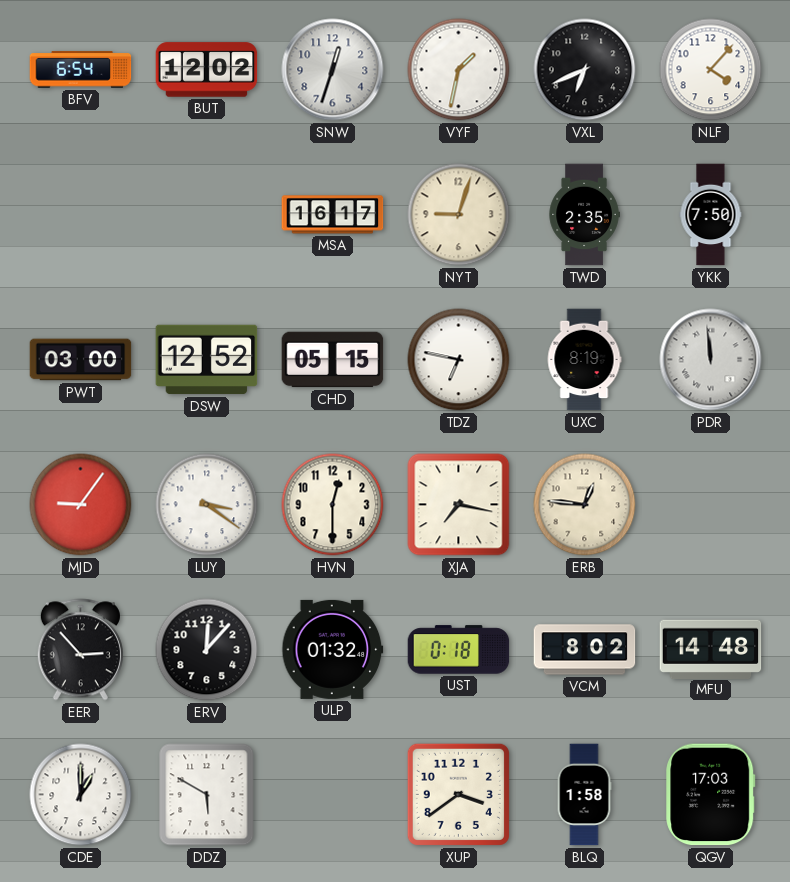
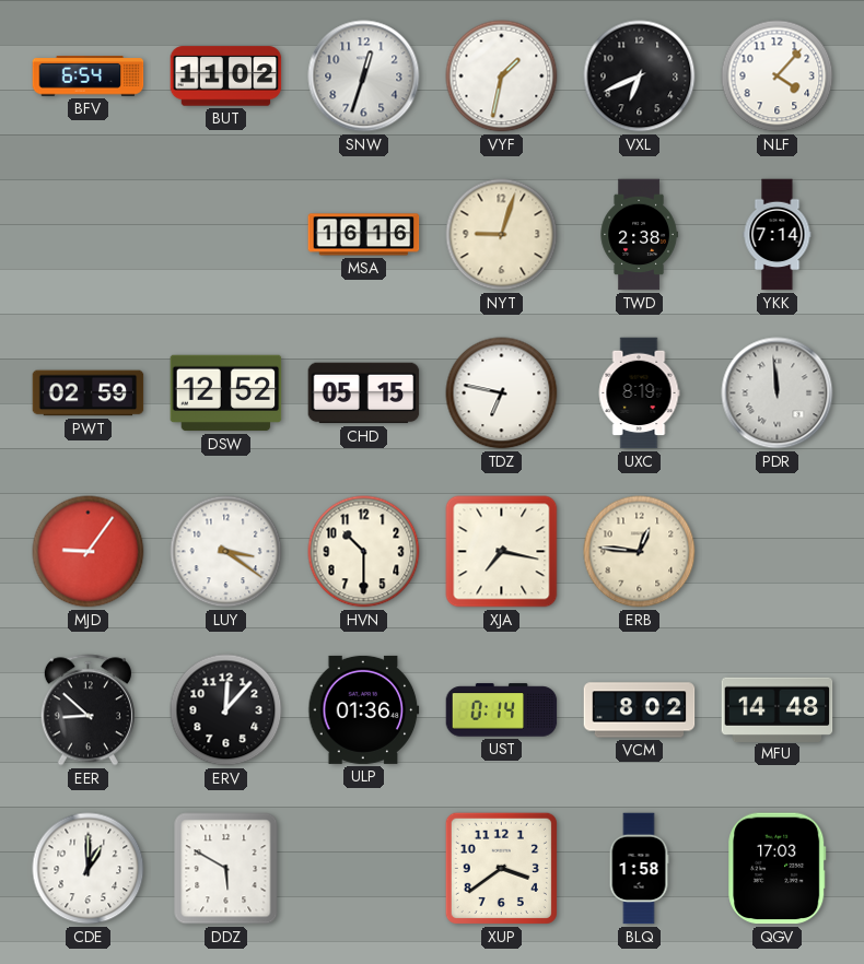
BUT: 12:02 -> 11:02
MSA: 16:17 -> 16:16
TWD: 2:35 -> 2:38
YKK: 7:50 -> 7:14
PWT: 03:00 -> 02:59
HVN: 12:30 -> 10:30
EER: 2:53 -> 8:52
ULP: 01:32 -> 01:36
UST: 0:18 -> 0:14
